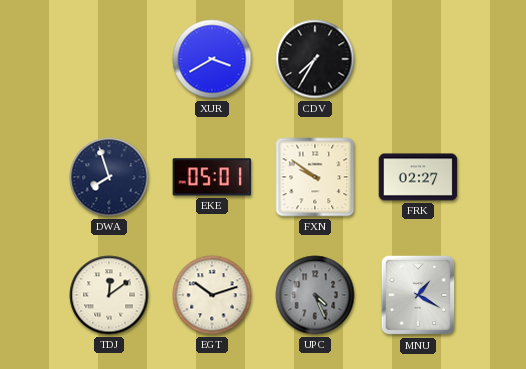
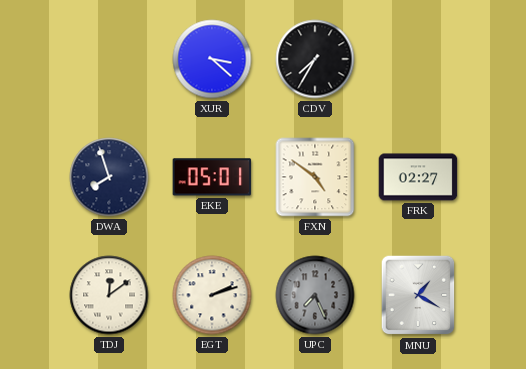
XUR: 3:40 -> 3:22
FXN: 9:51 -> 4:51
EGT: 10:12 -> 2:12
UPC: 4:26 -> 7:26
